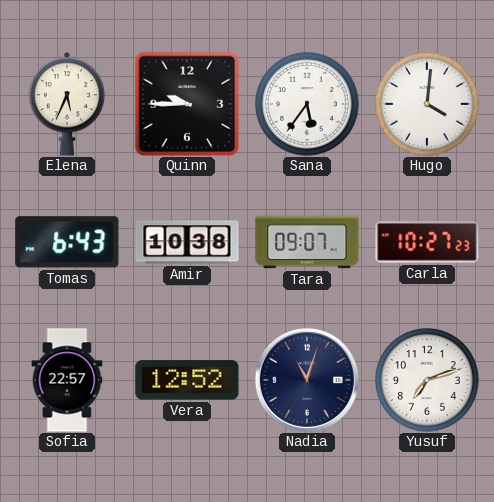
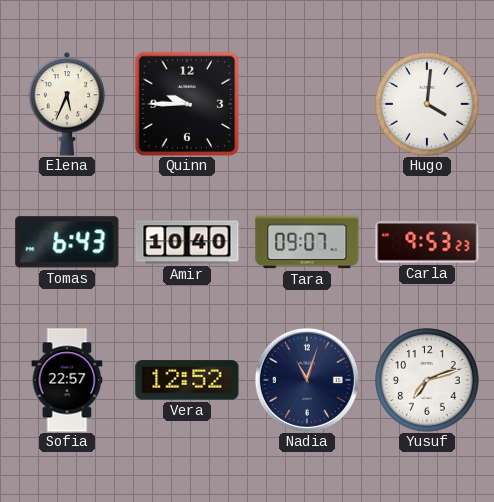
Sana: 5:36 -> none
Amir: 10:38 -> 10:40
Carla: 10:27 -> 9:53
